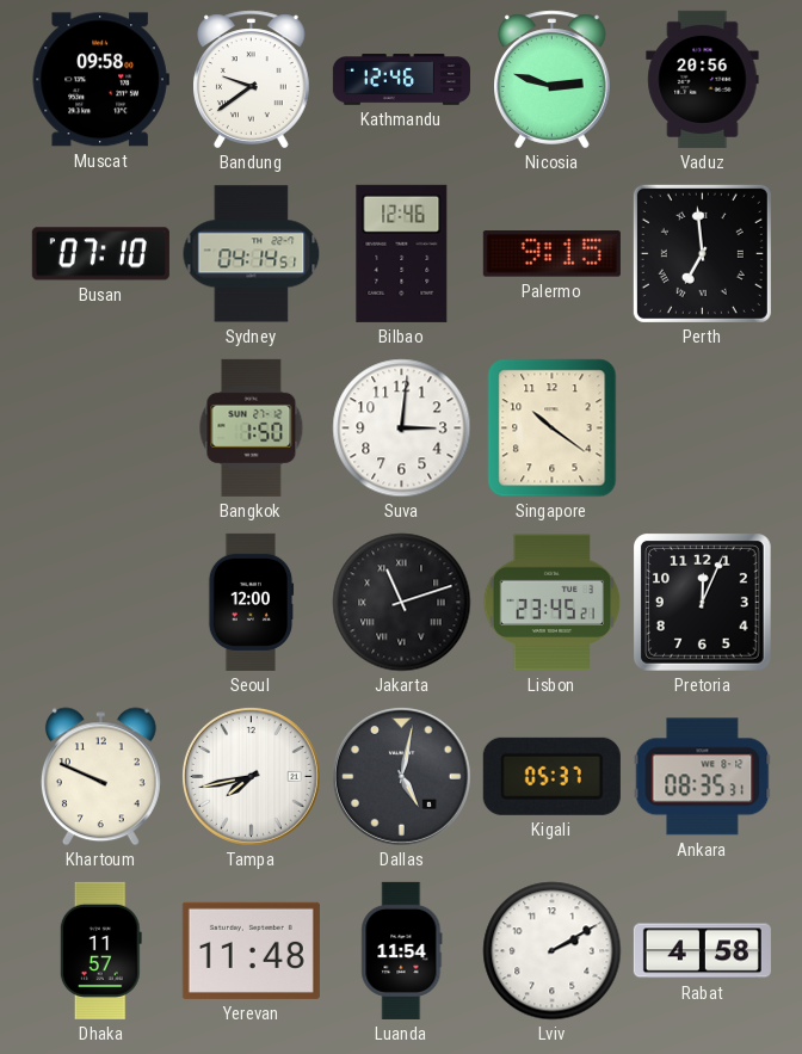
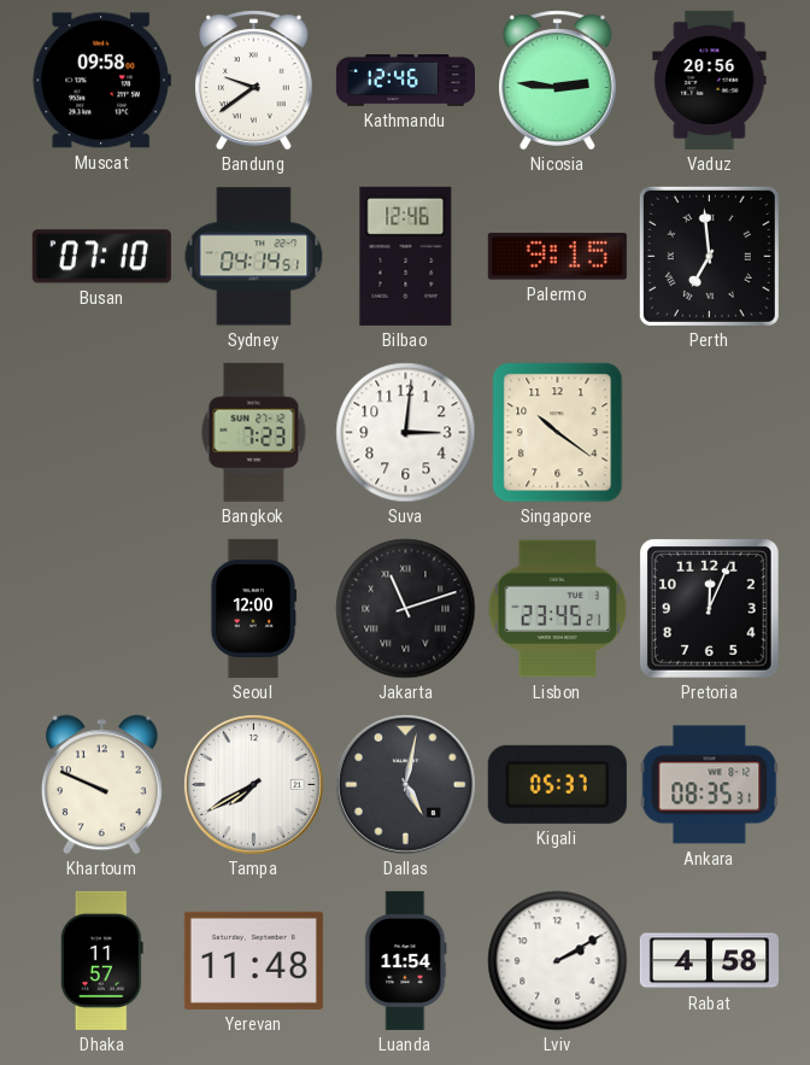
Nicosia: 2:48 -> 2:46
Bangkok: 1:50 -> 7:23
Tampa: 7:43 -> 7:40
